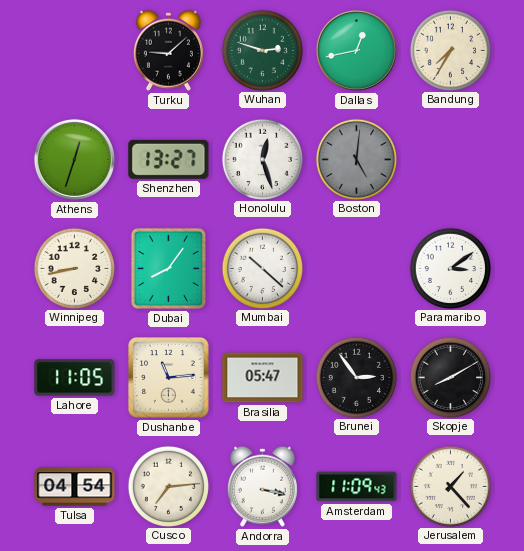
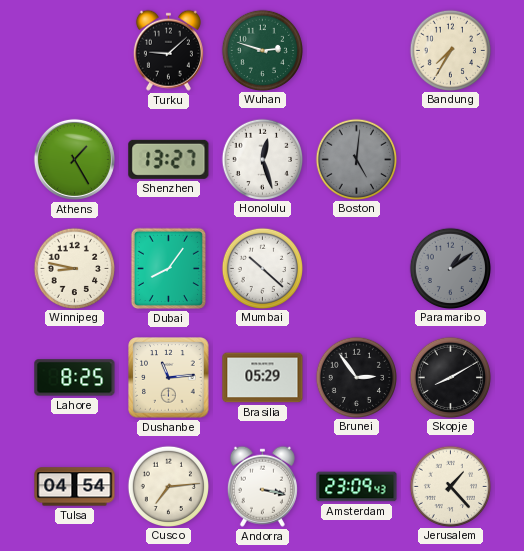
Dallas: 12:43 -> none
Athens: 12:33 -> 1:25
Winnipeg: 8:43 -> 8:47
Paramaribo: 3:09 -> 1:09
Paramaribo dial: white -> grey
Lahore: 11:05 -> 8:25
Brasilia: 05:47 -> 05:29
Amsterdam: 11:09 -> 23:09
